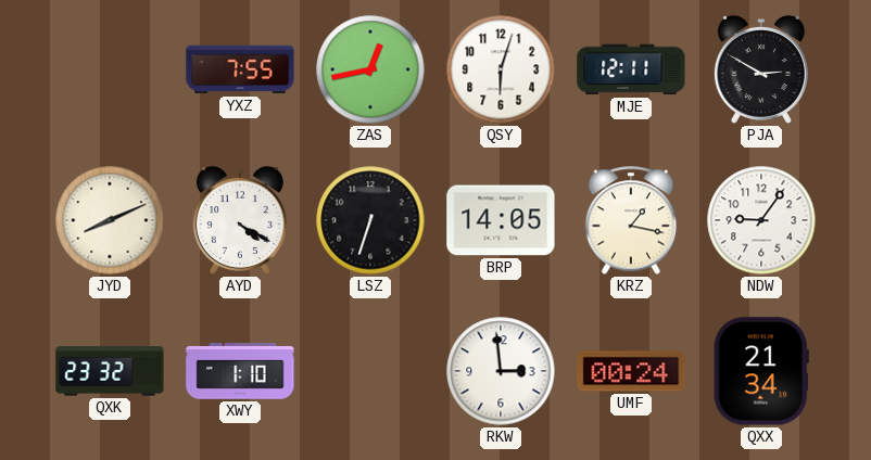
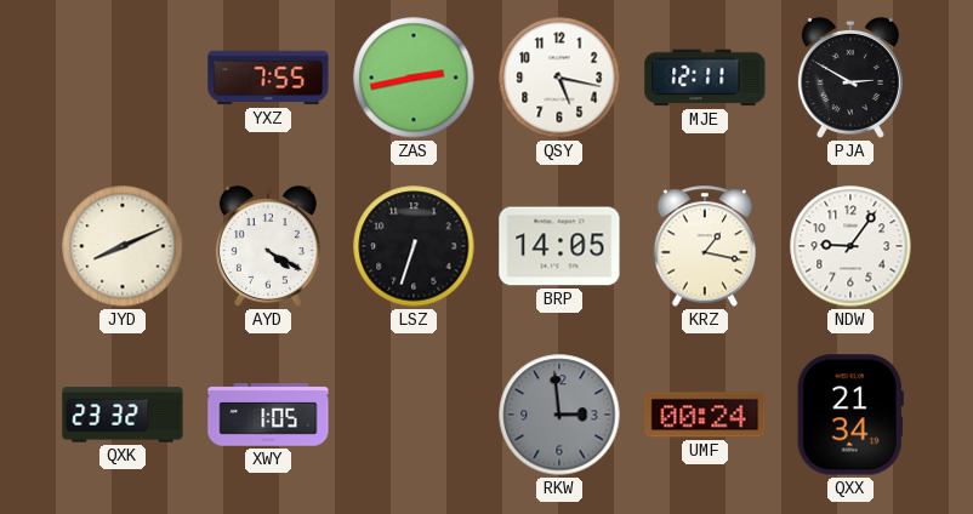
ZAS: 12:43 -> 2:43
QSY: 6:03 -> 5:17
XWY: 1:10 -> 1:05
RKW dial: white -> grey
